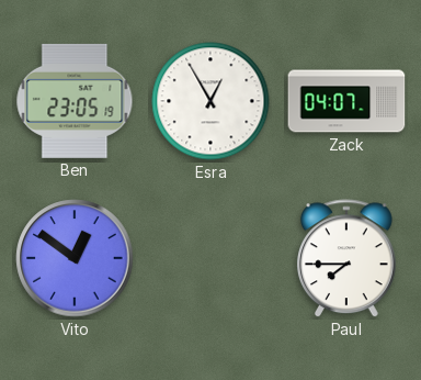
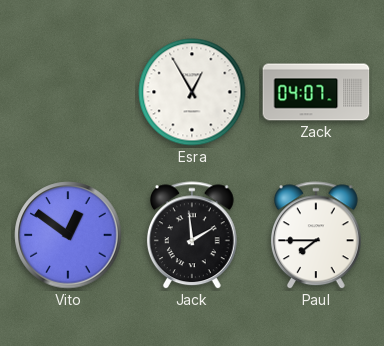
Ben: 23:05 -> none
Jack: none -> 1:59
